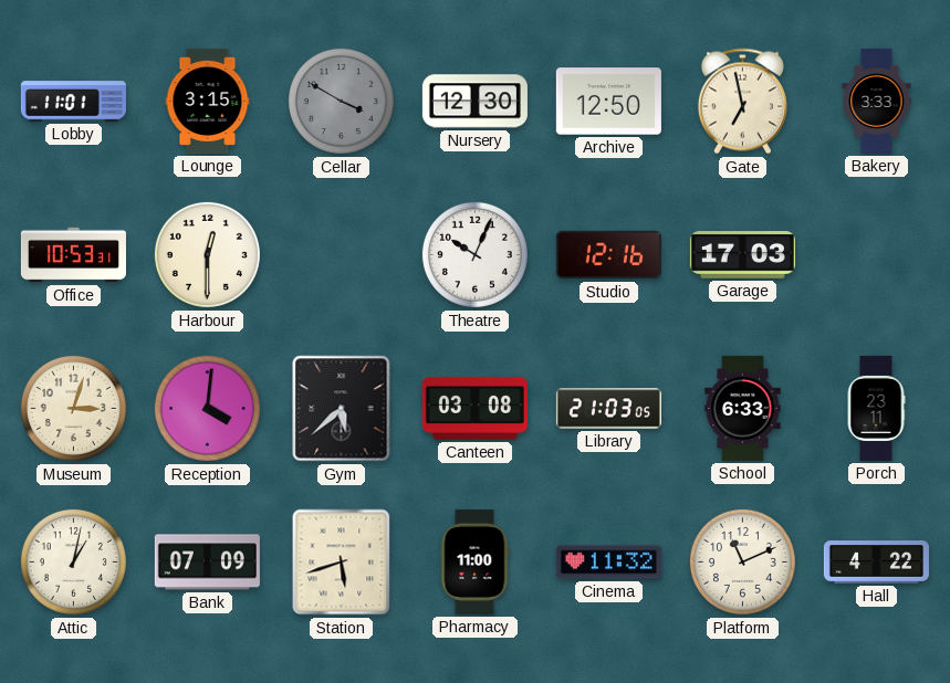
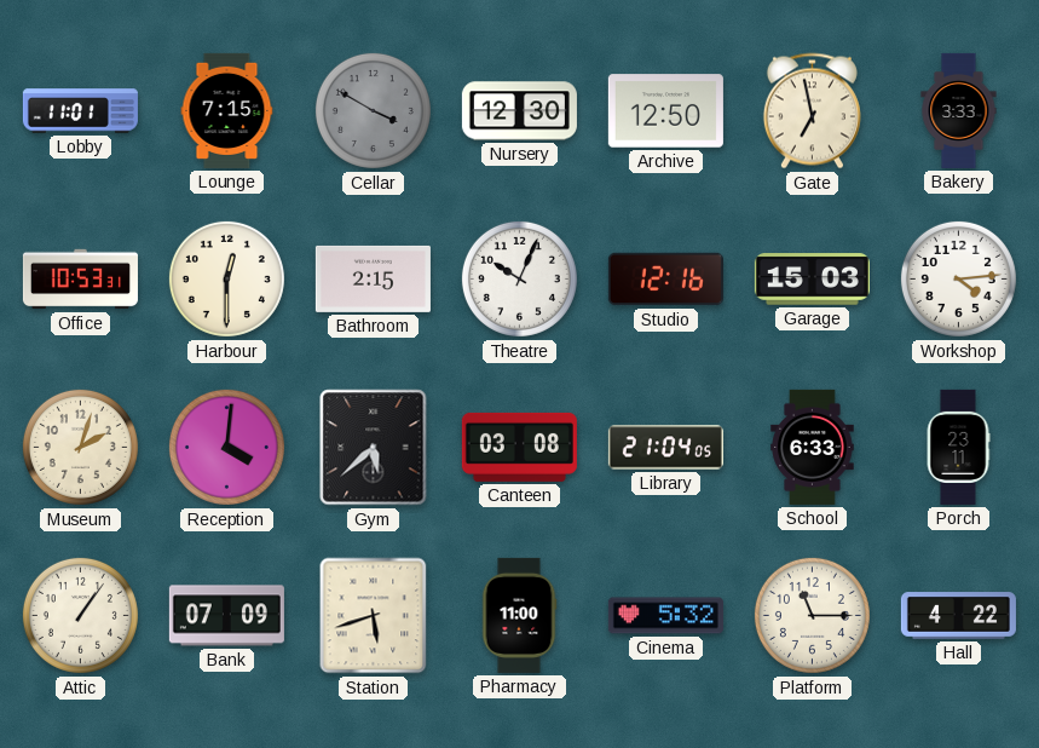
Lounge: 3:15 -> 7:15
Bathroom: none -> 2:15
Garage: 17:03 -> 15:03
Workshop: none -> 4:14
Museum: 3:03 -> 2:03
Library: 21:03 -> 21:04
Attic: 1:02 -> 1:06
Cinema: 11:32 -> 5:32
Platform: 11:11 -> 11:15
